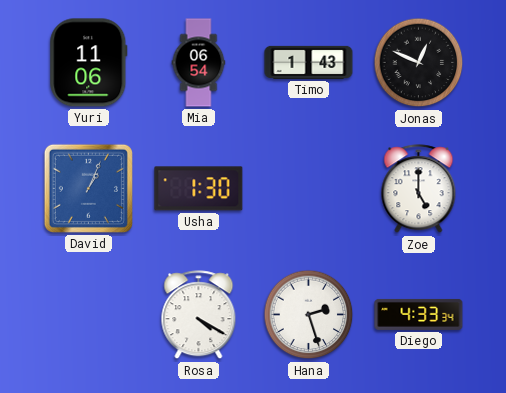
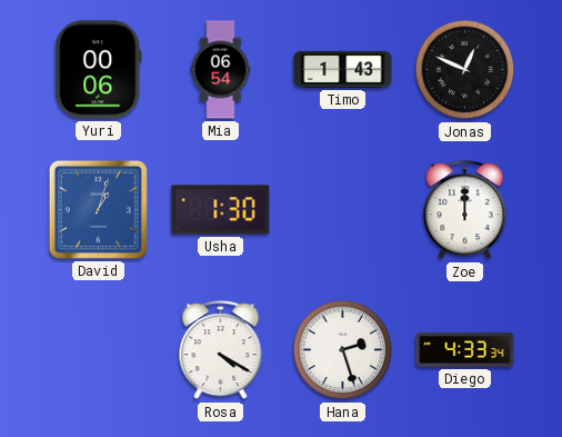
Yuri: 11:06 -> 00:06
David: 1:04 -> 1:03
Zoe: 5:00 -> 12:00
